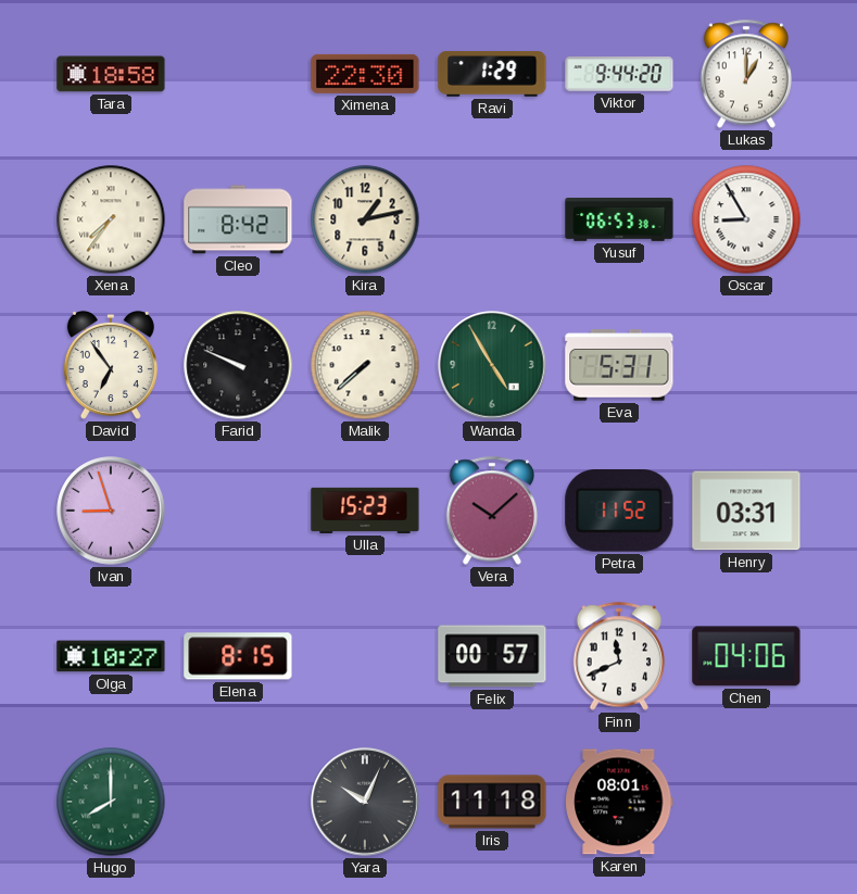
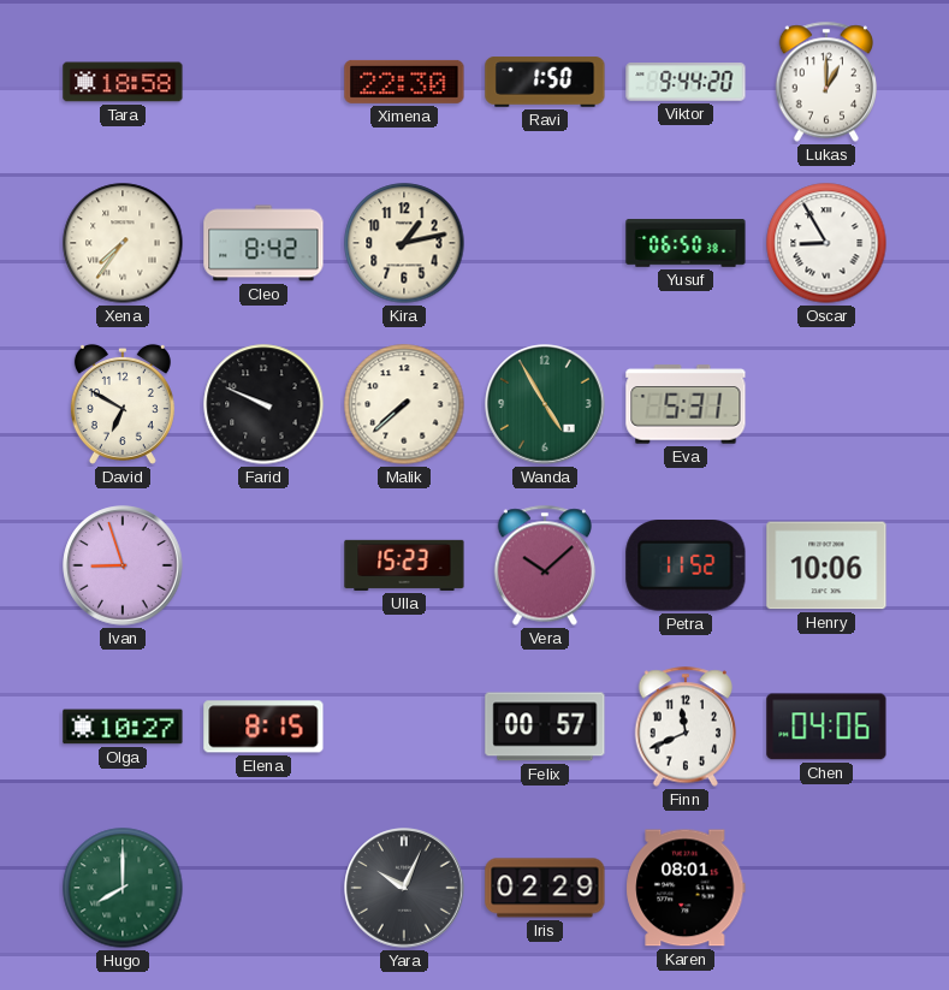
Ravi: 1:29 -> 1:50
Yusuf: 06:53 -> 06:50
David: 6:54 -> 6:50
Henry: 03:31 -> 10:06
Iris: 11:18 -> 02:29
